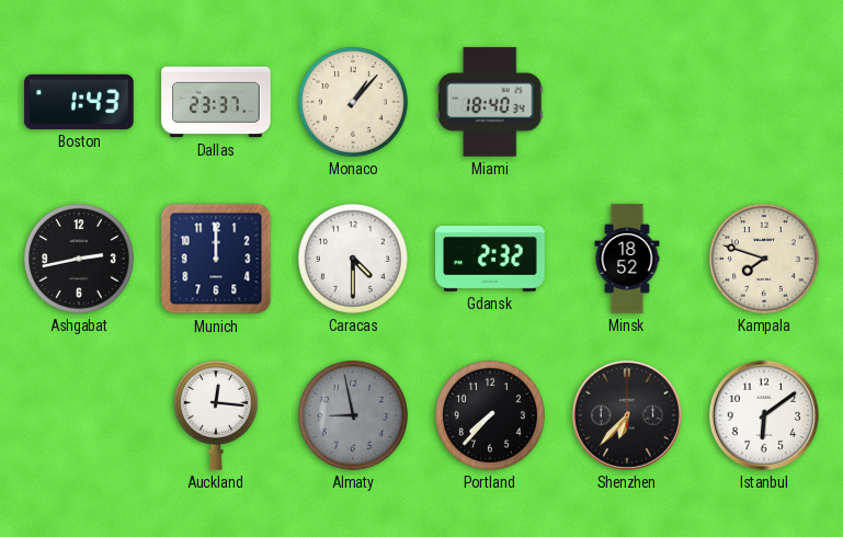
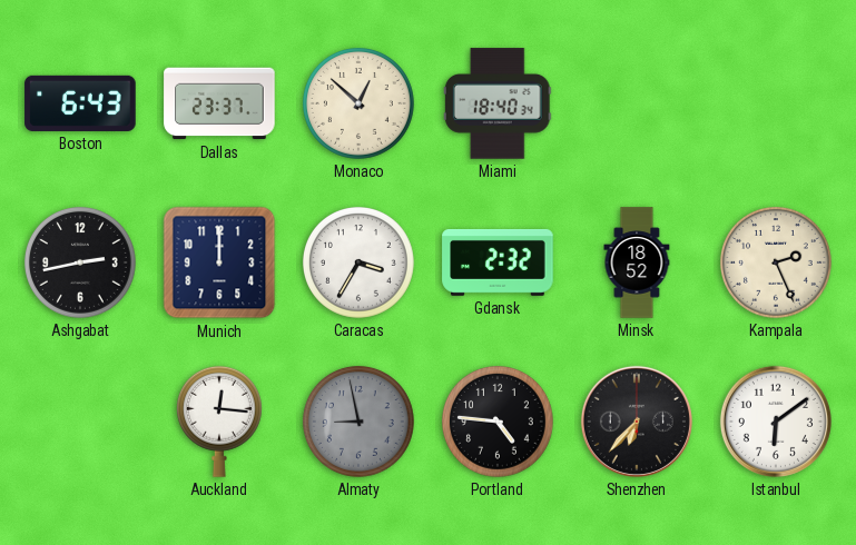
Boston: 1:43 -> 6:43
Monaco: 1:07 -> 12:52
Caracas: 4:30 -> 3:35
Kampala: 7:48 -> 2:26
Portland: 7:37 -> 4:46
